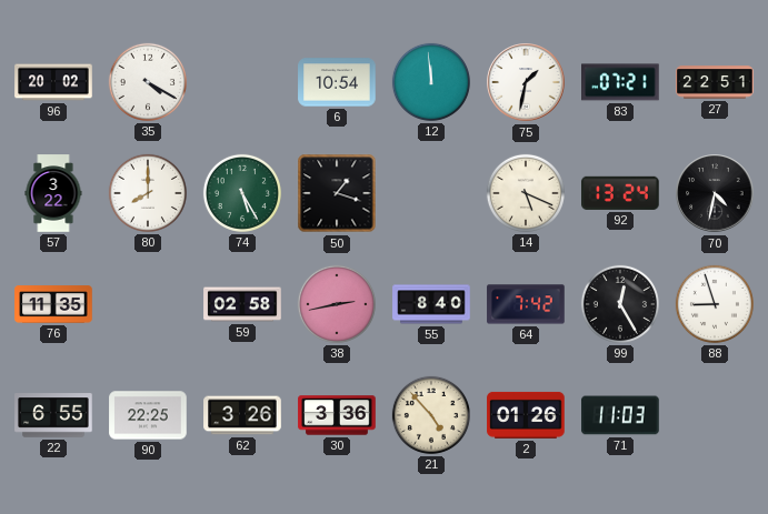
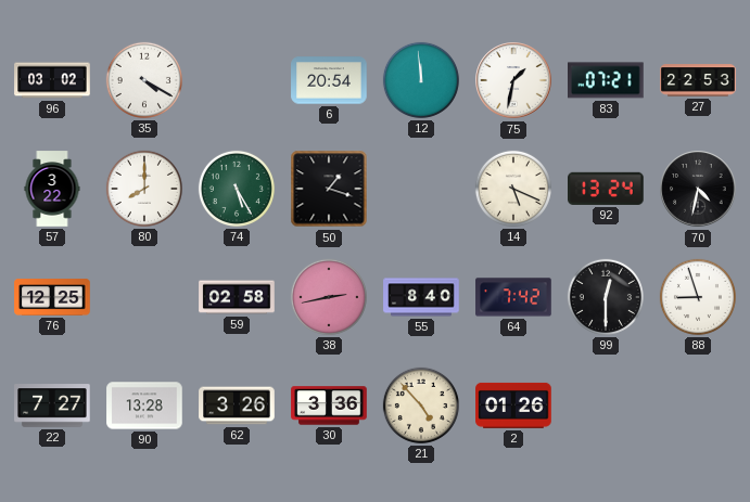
96: 20:02 -> 03:02
6: 10:54 -> 20:54
27: 22:51 -> 22:53
76: 11:35 -> 12:25
99: 12:25 -> 12:30
22: 6:55 -> 7:27
90: 22:25 -> 13:28
71: 11:03 -> none
